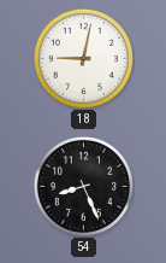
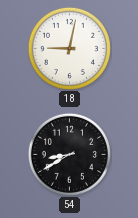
54: 8:26 -> 8:40
